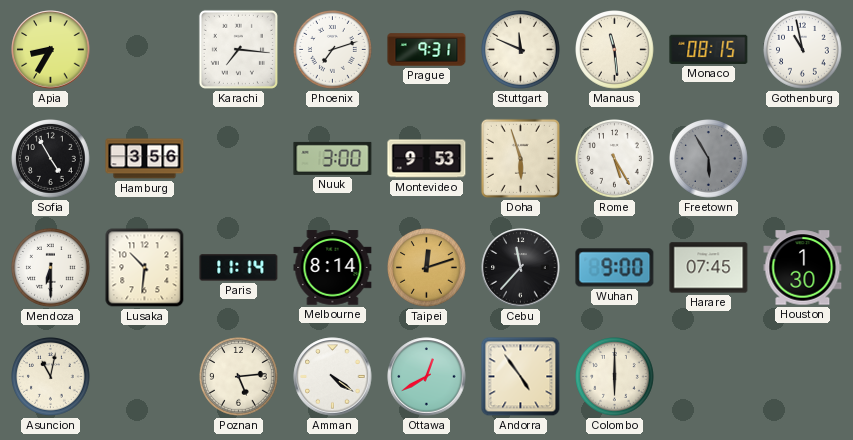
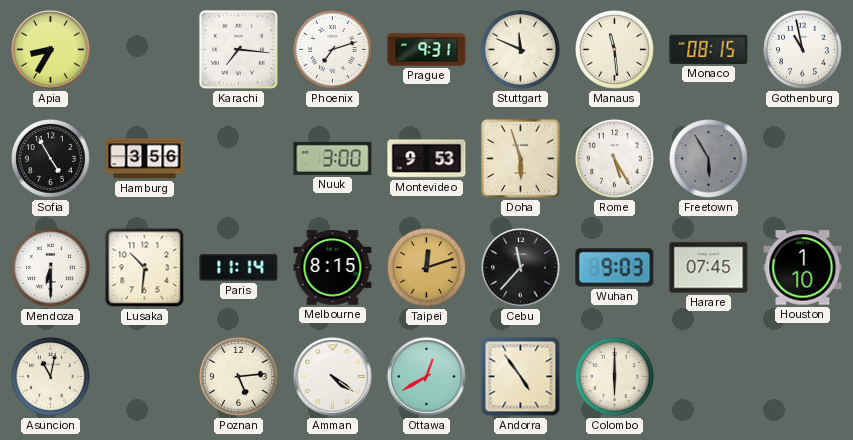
Melbourne: 8:14 -> 8:15
Wuhan: 9:00 -> 9:03
Houston: 1:30 -> 1:10
